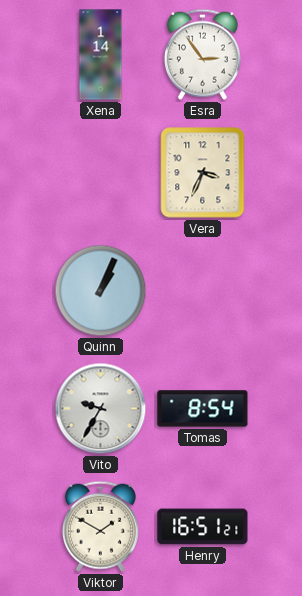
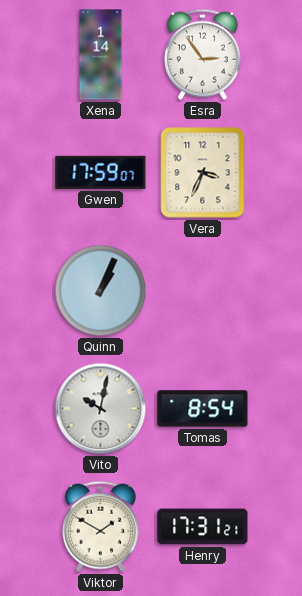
Gwen: none -> 17:59
Vito: 9:35 -> 10:02
Henry: 16:51 -> 17:31
